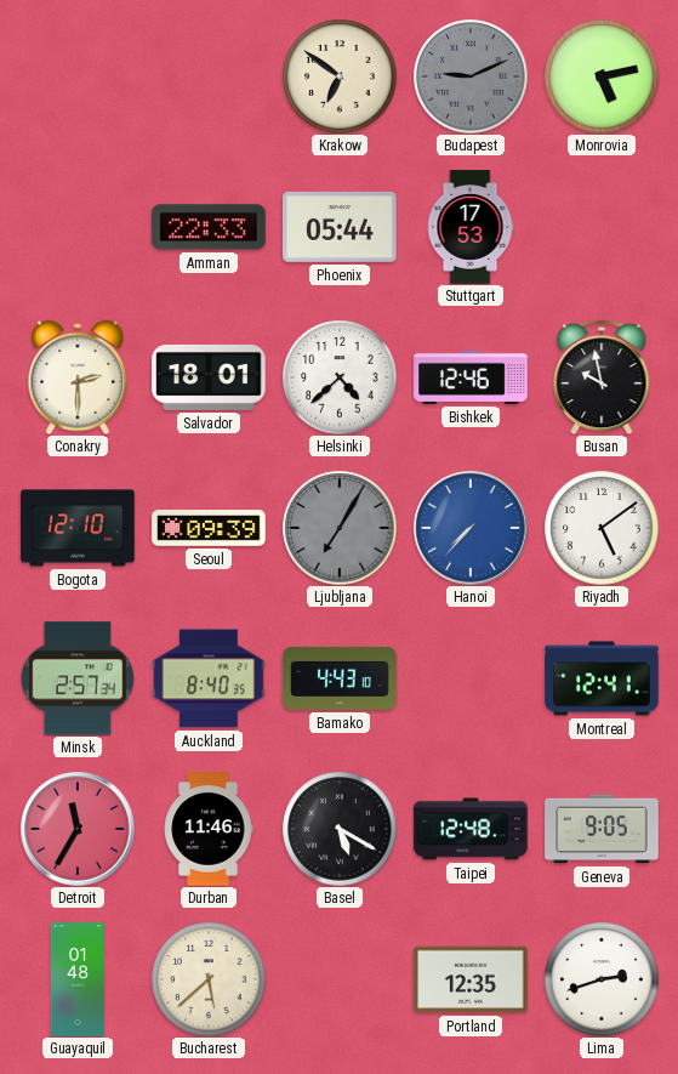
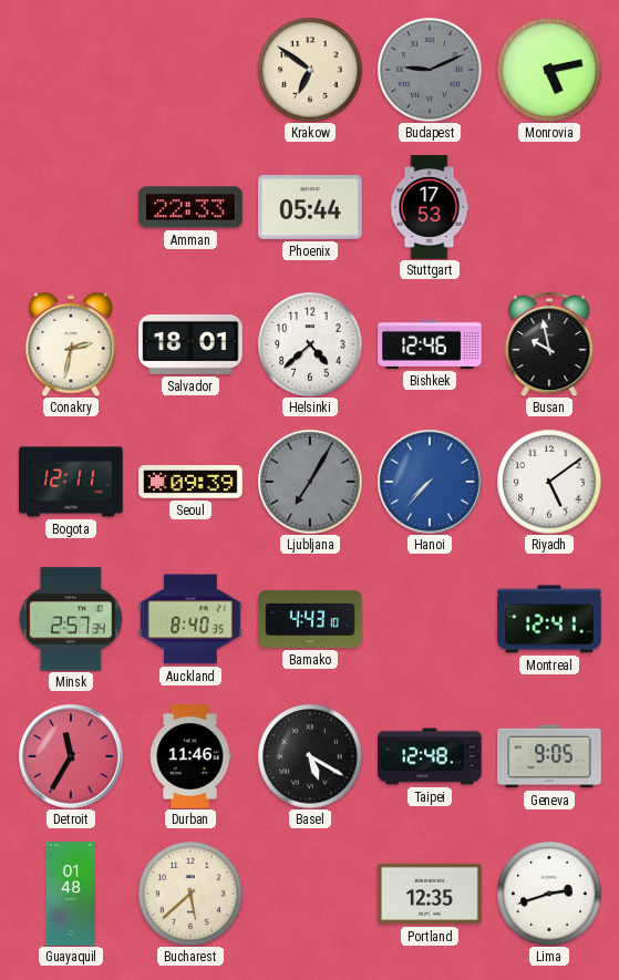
Conakry: 2:30 -> 2:32
Bogota: 12:10 -> 12:11
